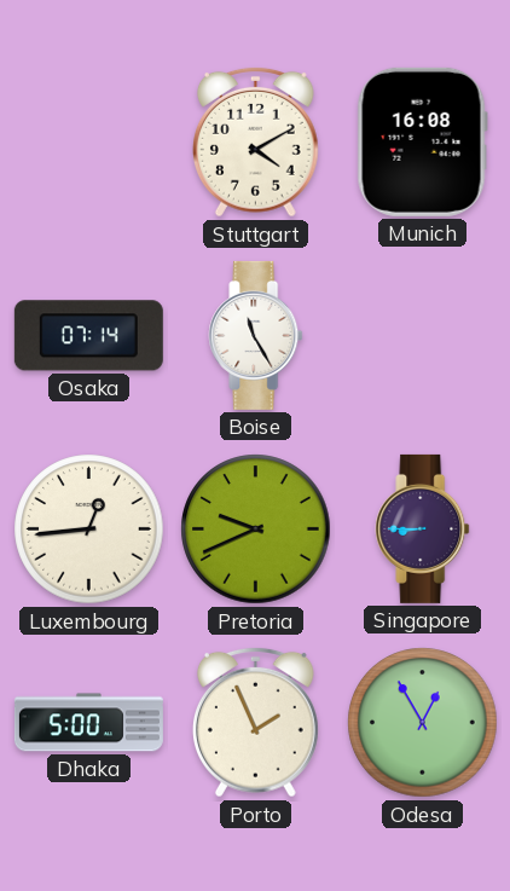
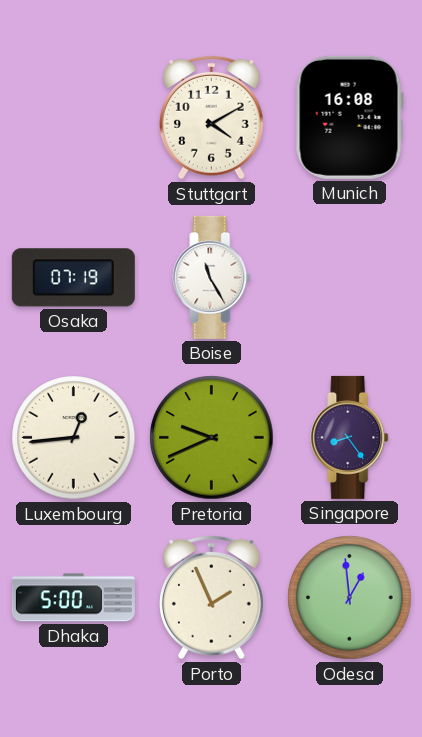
Osaka: 07:14 -> 07:19
Singapore: 8:45 -> 8:24
Odesa: 12:55 -> 12:59
